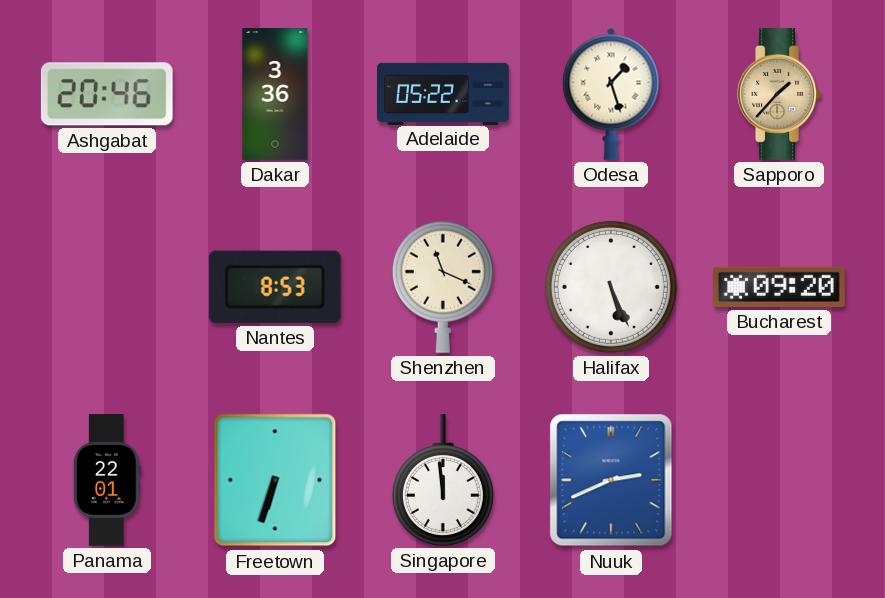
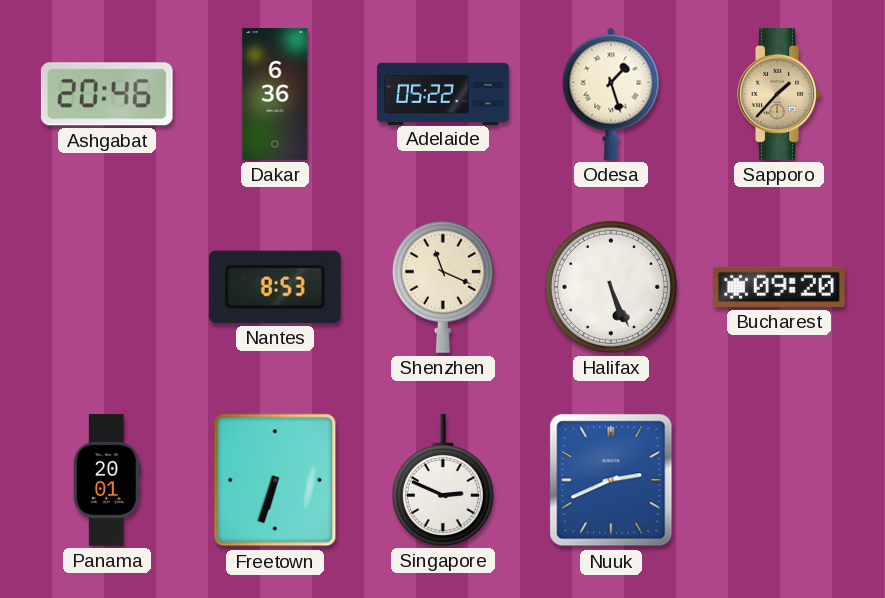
Dakar: 3:36 -> 6:36
Panama: 22:01 -> 20:01
Singapore: 11:59 -> 2:49
